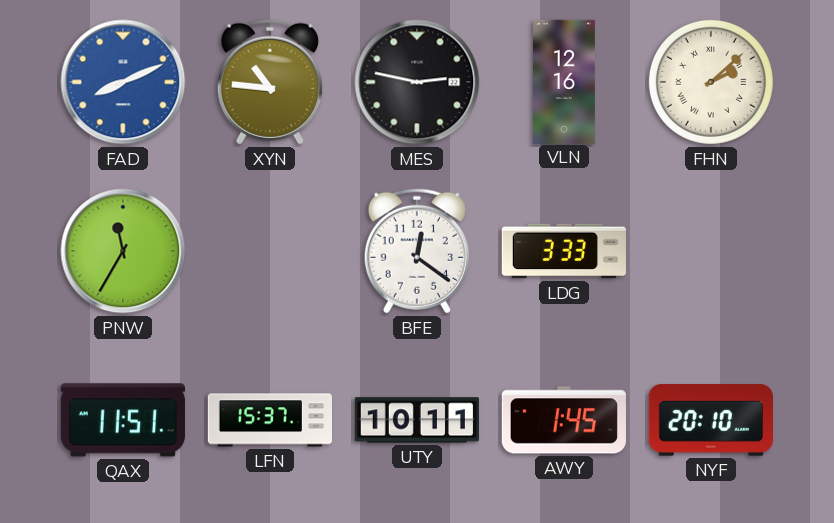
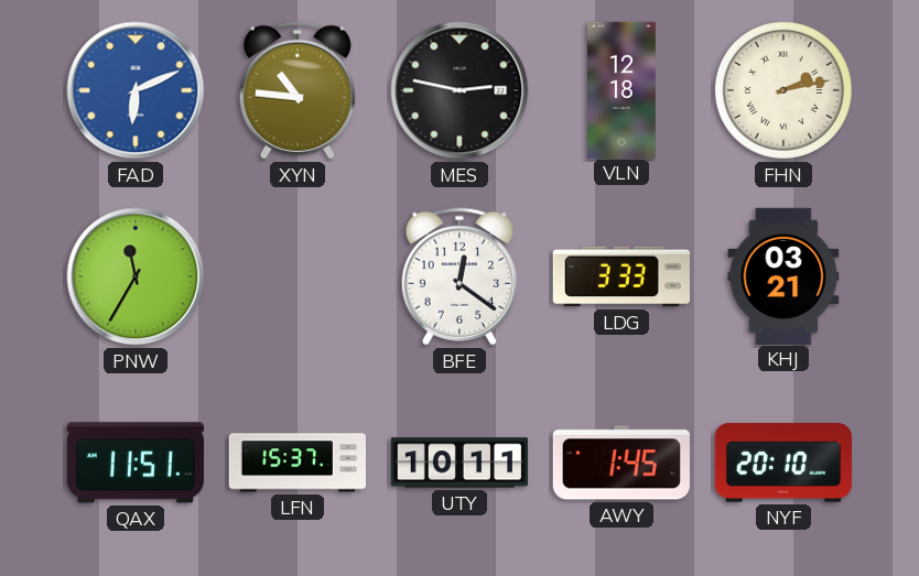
FAD: 8:11 -> 6:11
VLN: 12:16 -> 12:18
FHN: 2:08 -> 2:13
KHJ: none -> 03:21
